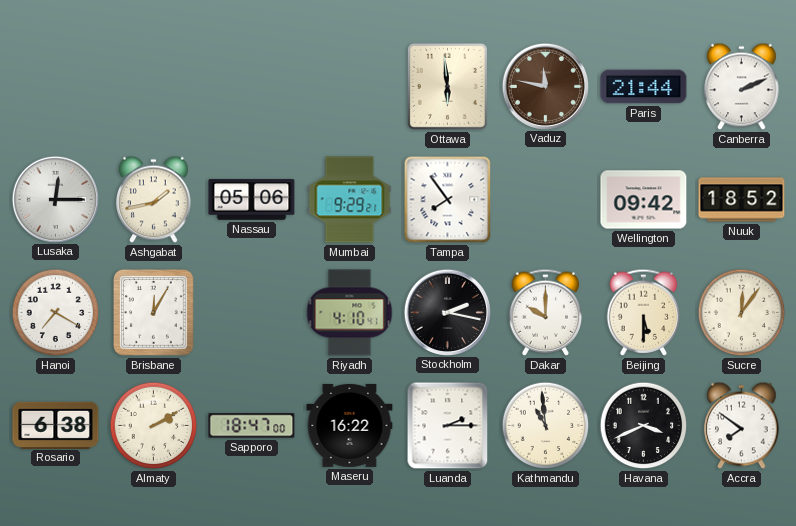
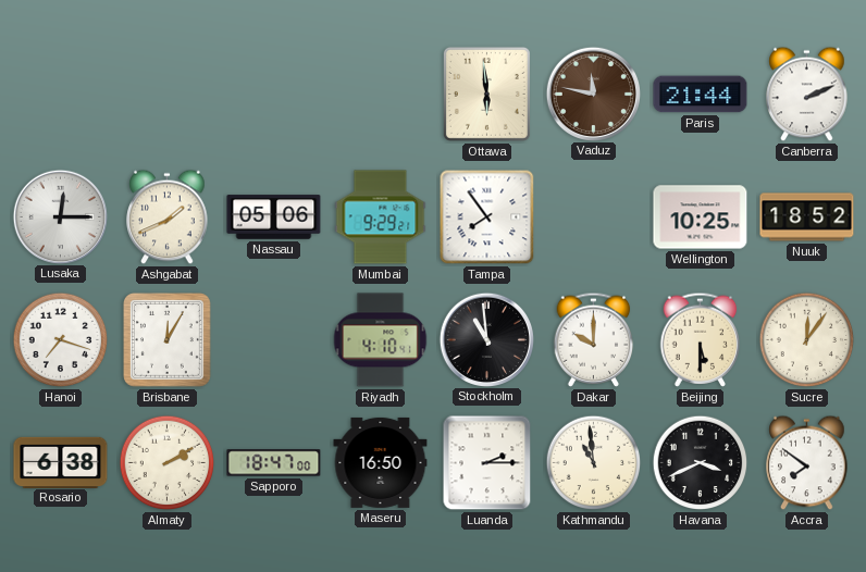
Ashgabat: 1:43 -> 1:41
Wellington: 09:42 -> 10:25
Hanoi: 7:20 -> 7:18
Stockholm: 2:17 -> 10:59
Maseru: 16:22 -> 16:50
